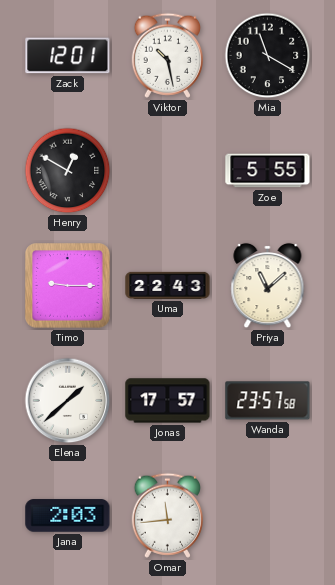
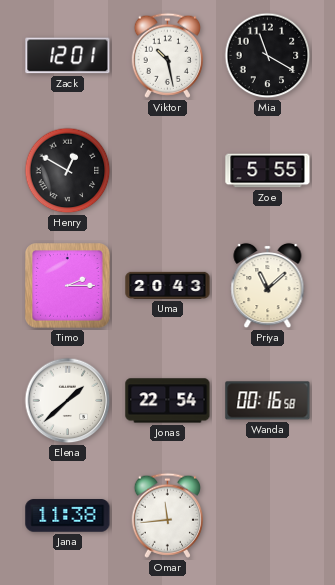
Timo: 9:15 -> 2:15
Uma: 22:43 -> 20:43
Jonas: 17:57 -> 22:54
Wanda: 23:57 -> 00:16
Jana: 2:03 -> 11:38
